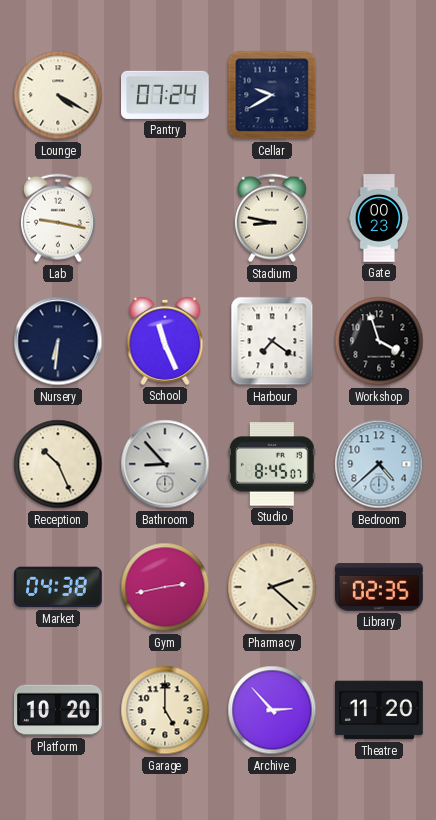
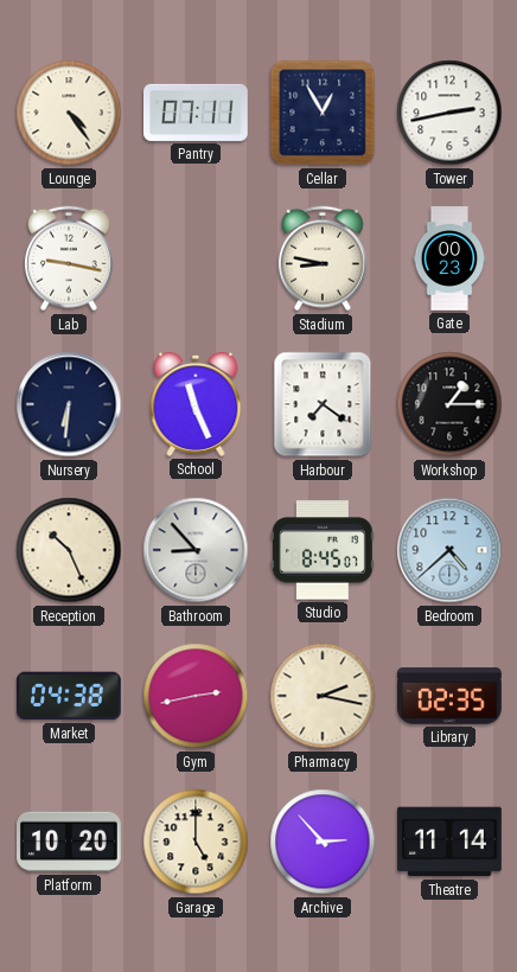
Lounge: 4:20 -> 4:24
Pantry: 07:24 -> 07:11
Cellar: 9:40 -> 12:55
Tower: none -> 2:43
Workshop: 3:57 -> 1:15
Pharmacy: 2:22 -> 2:17
Theatre: 11:20 -> 11:14
